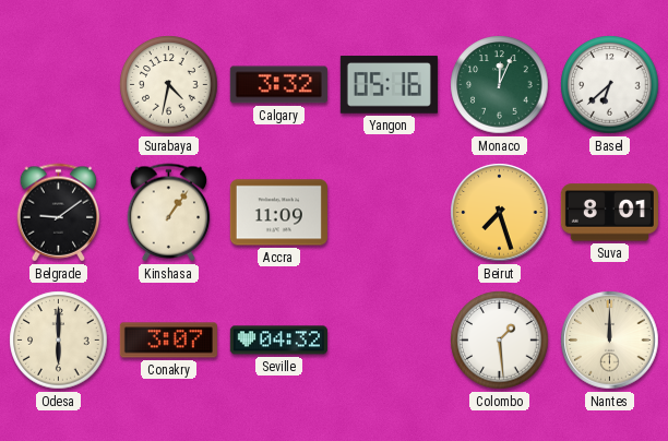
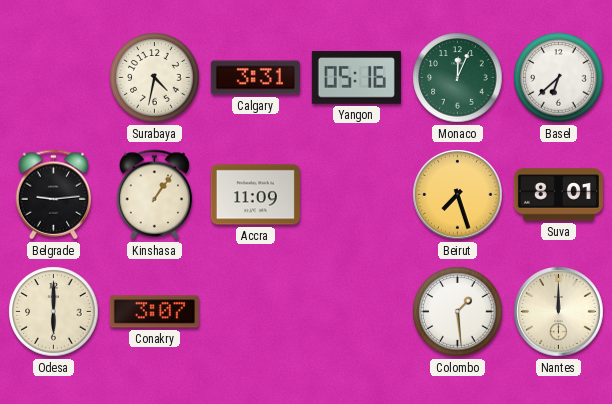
Calgary: 3:32 -> 3:31
Belgrade: 9:09 -> 9:14
Seville: 04:32 -> none
